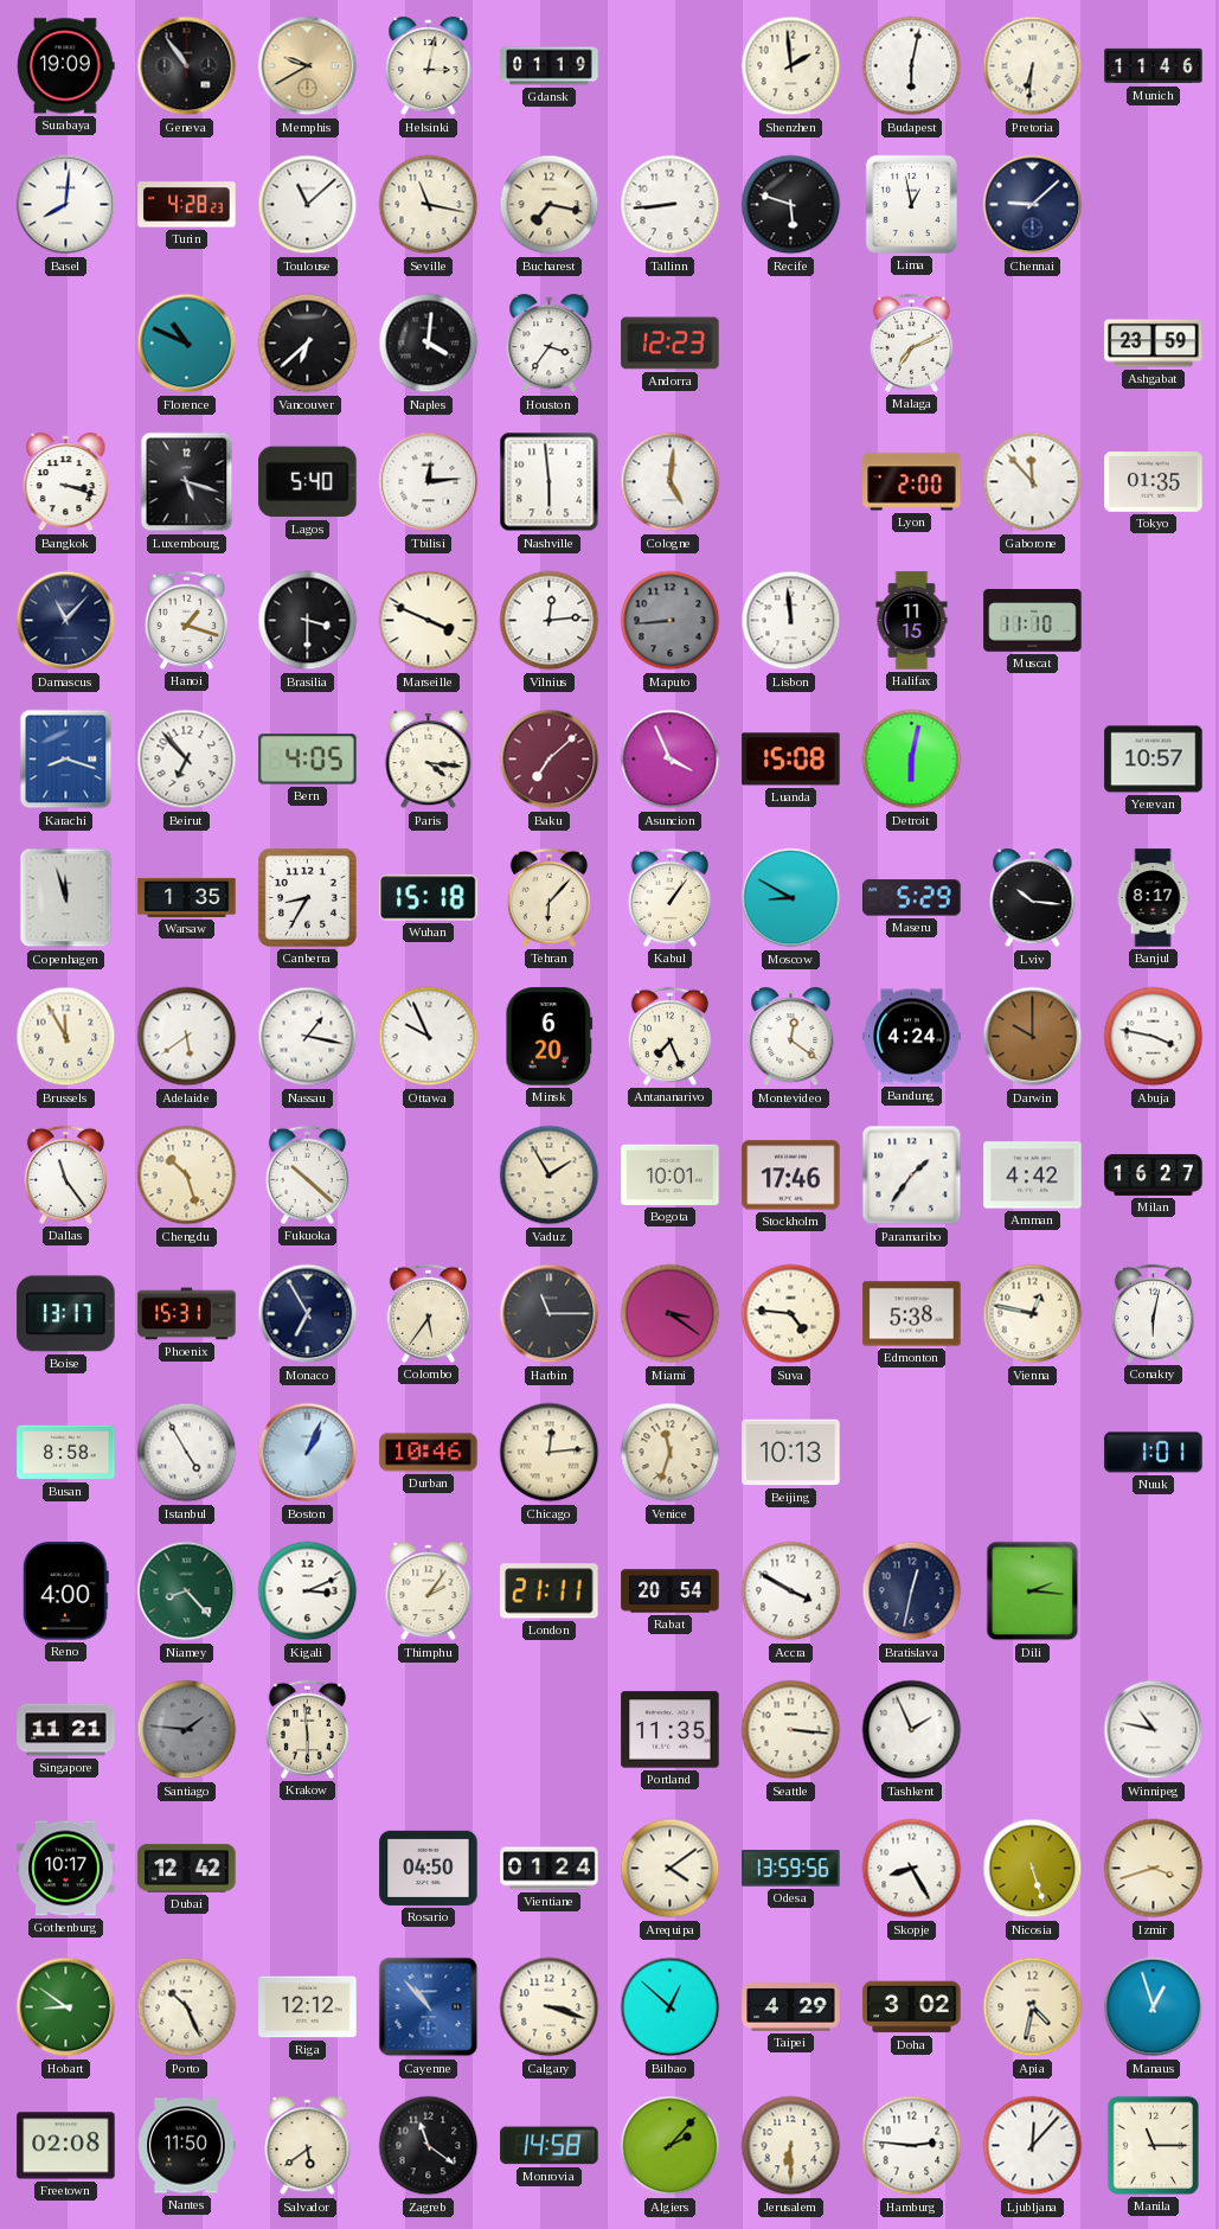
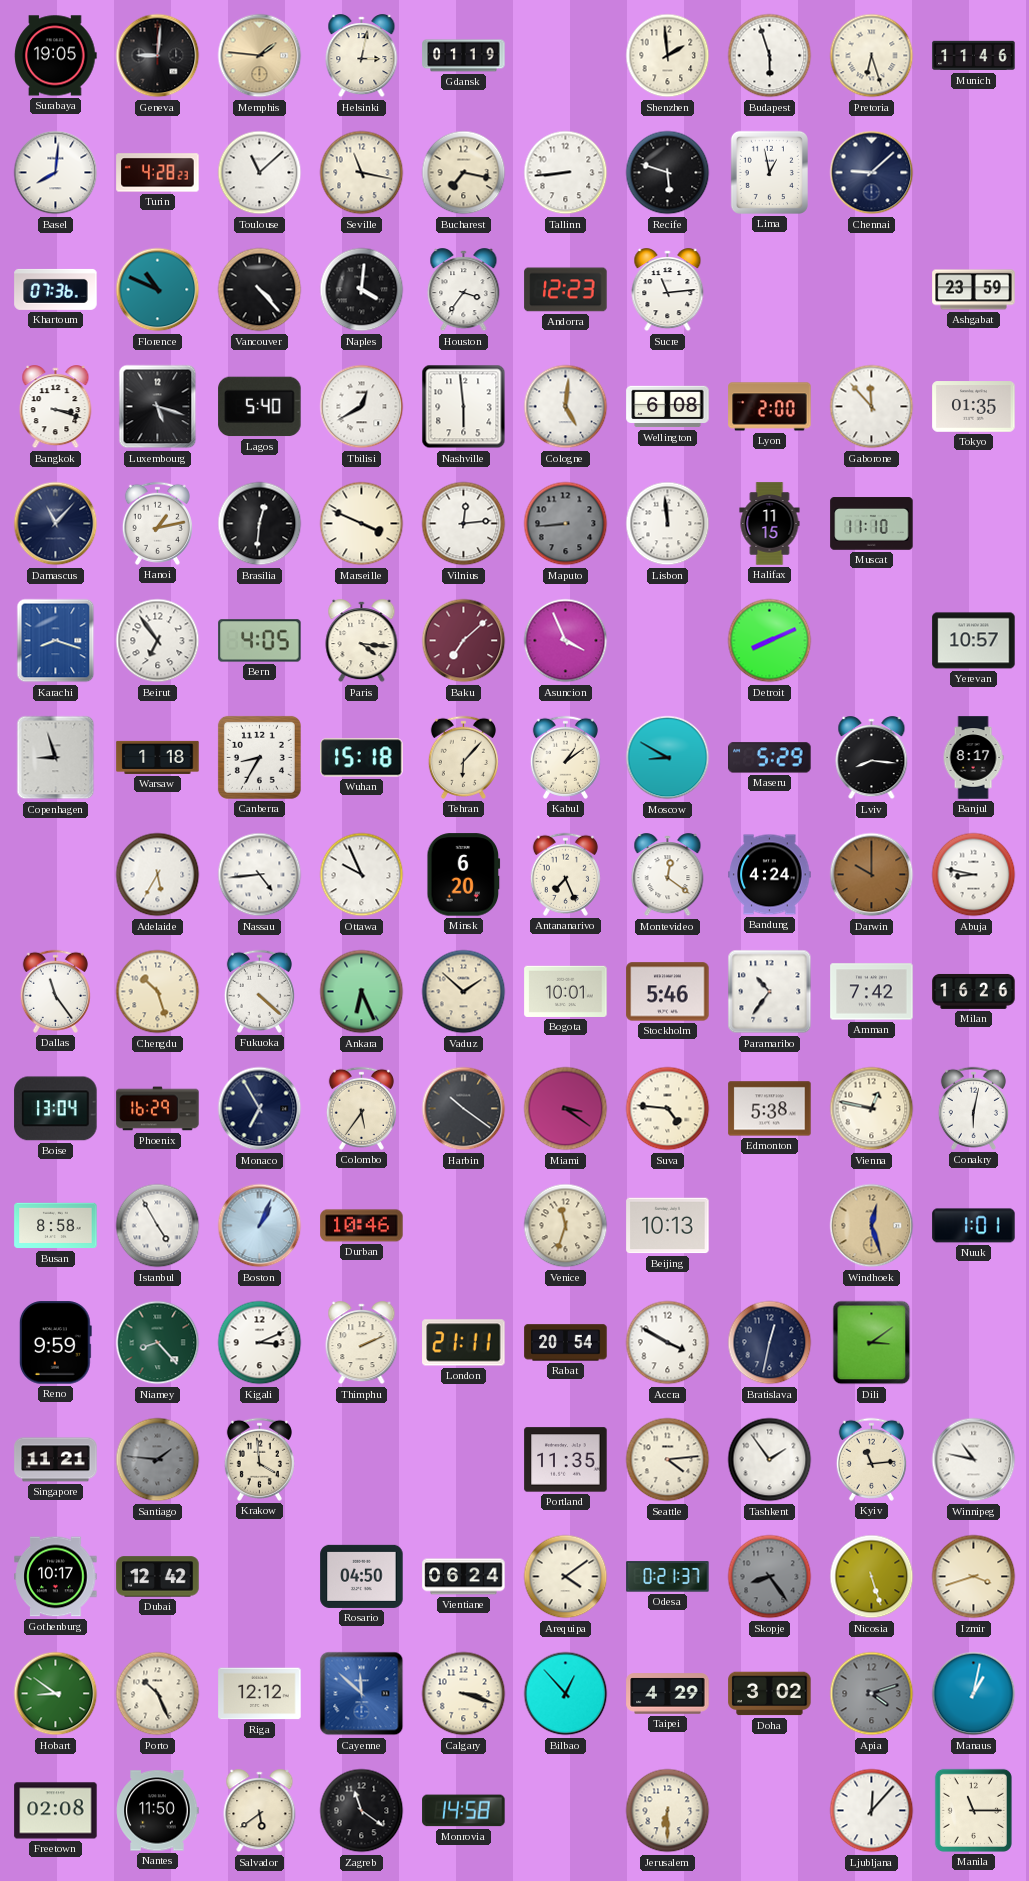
Surabaya: 19:09 -> 19:05
Geneva: 10:54 -> 9:01
Memphis: 9:40 -> 1:46
Budapest: 6:02 -> 5:57
Pretoria: 6:31 -> 6:27
Khartoum: none -> 07:36
Vancouver: 6:38 -> 4:23
Sucre: none -> 11:14
Malaga: 7:11 -> none
Tbilisi: 12:14 -> 12:40
Wellington: none -> 6:08
Hanoi: 1:18 -> 1:13
Brasilia: 3:30 -> 12:31
Beirut: 6:53 -> 6:54
Luanda: 15:08 -> none
Detroit: 6:02 -> 8:11
Copenhagen: 11:57 -> 8:57
Warsaw: 1:35 -> 1:18
Kabul: 1:06 -> 1:09
Lviv: 10:16 -> 8:16
Brussels: 11:55 -> none
Adelaide: 5:39 -> 5:35
Nassau: 1:17 -> 4:44
Abuja: 3:47 -> 8:47
Fukuoka: 10:22 -> 4:22
Ankara: none -> 6:26
Vaduz: 1:55 -> 1:52
Stockholm: 17:46 -> 5:46
Paramaribo: 1:36 -> 10:36
Amman: 4:42 -> 7:42
Milan: 16:27 -> 16:26
Boise: 13:17 -> 13:04
Phoenix: 15:31 -> 16:29
Harbin: 11:15 -> 10:21
Chicago: 12:14 -> none
Windhoek: none -> 12:27
Reno: 4:00 -> 9:59
Thimphu: 2:06 -> 2:11
Dili: 2:16 -> 3:09
Krakow: 5:59 -> 3:59
Seattle: 3:16 -> 4:14
Tashkent: 1:56 -> 1:54
Kyiv: none -> 11:14
Vientiane: 01:24 -> 06:24
Odesa: 13:59 -> 0:21
Skopje: 8:25 -> 8:24
Skopje dial: white -> grey
Cayenne: 10:53 -> 11:52
Bilbao: 12:52 -> 12:53
Apia: 4:32 -> 4:12
Apia dial: cream -> grey
Manaus: 12:57 -> 1:02
Algiers: 2:07 -> none
Hamburg: 2:46 -> none
